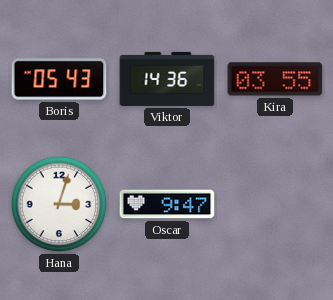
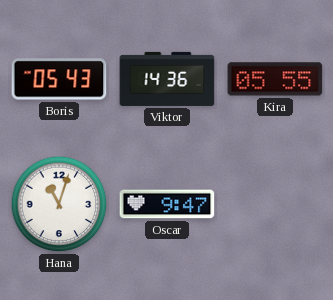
Kira: 03:55 -> 05:55
Hana: 3:03 -> 11:03
